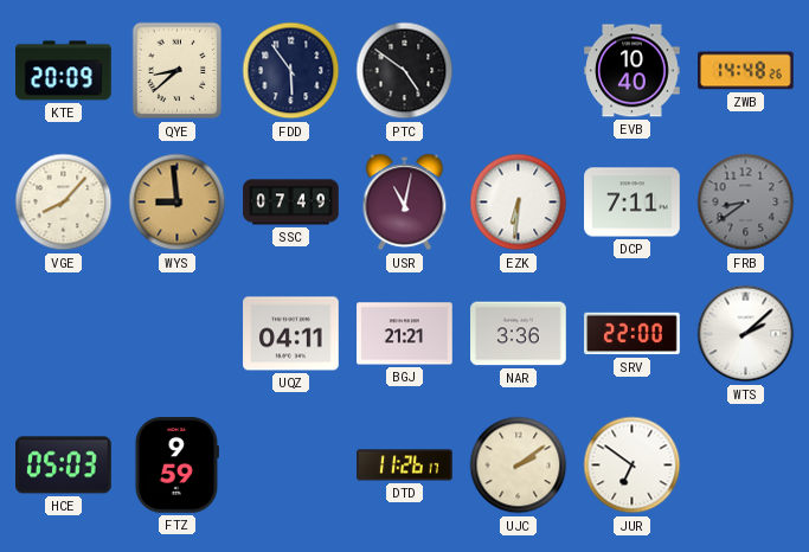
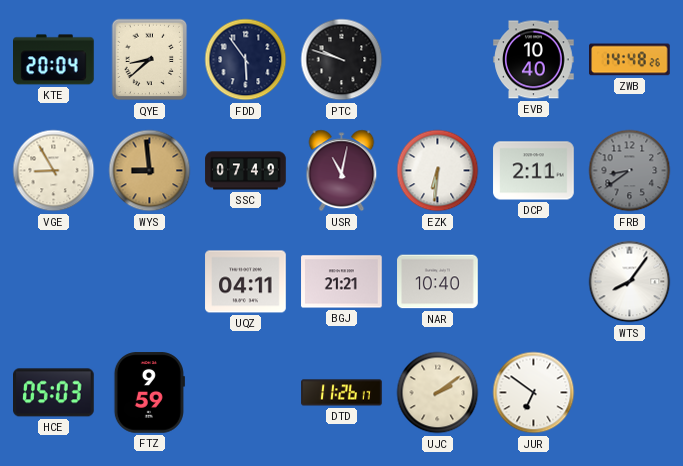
KTE: 20:09 -> 20:04
PTC: 4:51 -> 9:48
VGE: 8:07 -> 8:55
DCP: 7:11 -> 2:11
NAR: 3:36 -> 10:40
SRV: 22:00 -> none
WTS: 2:08 -> 8:06
